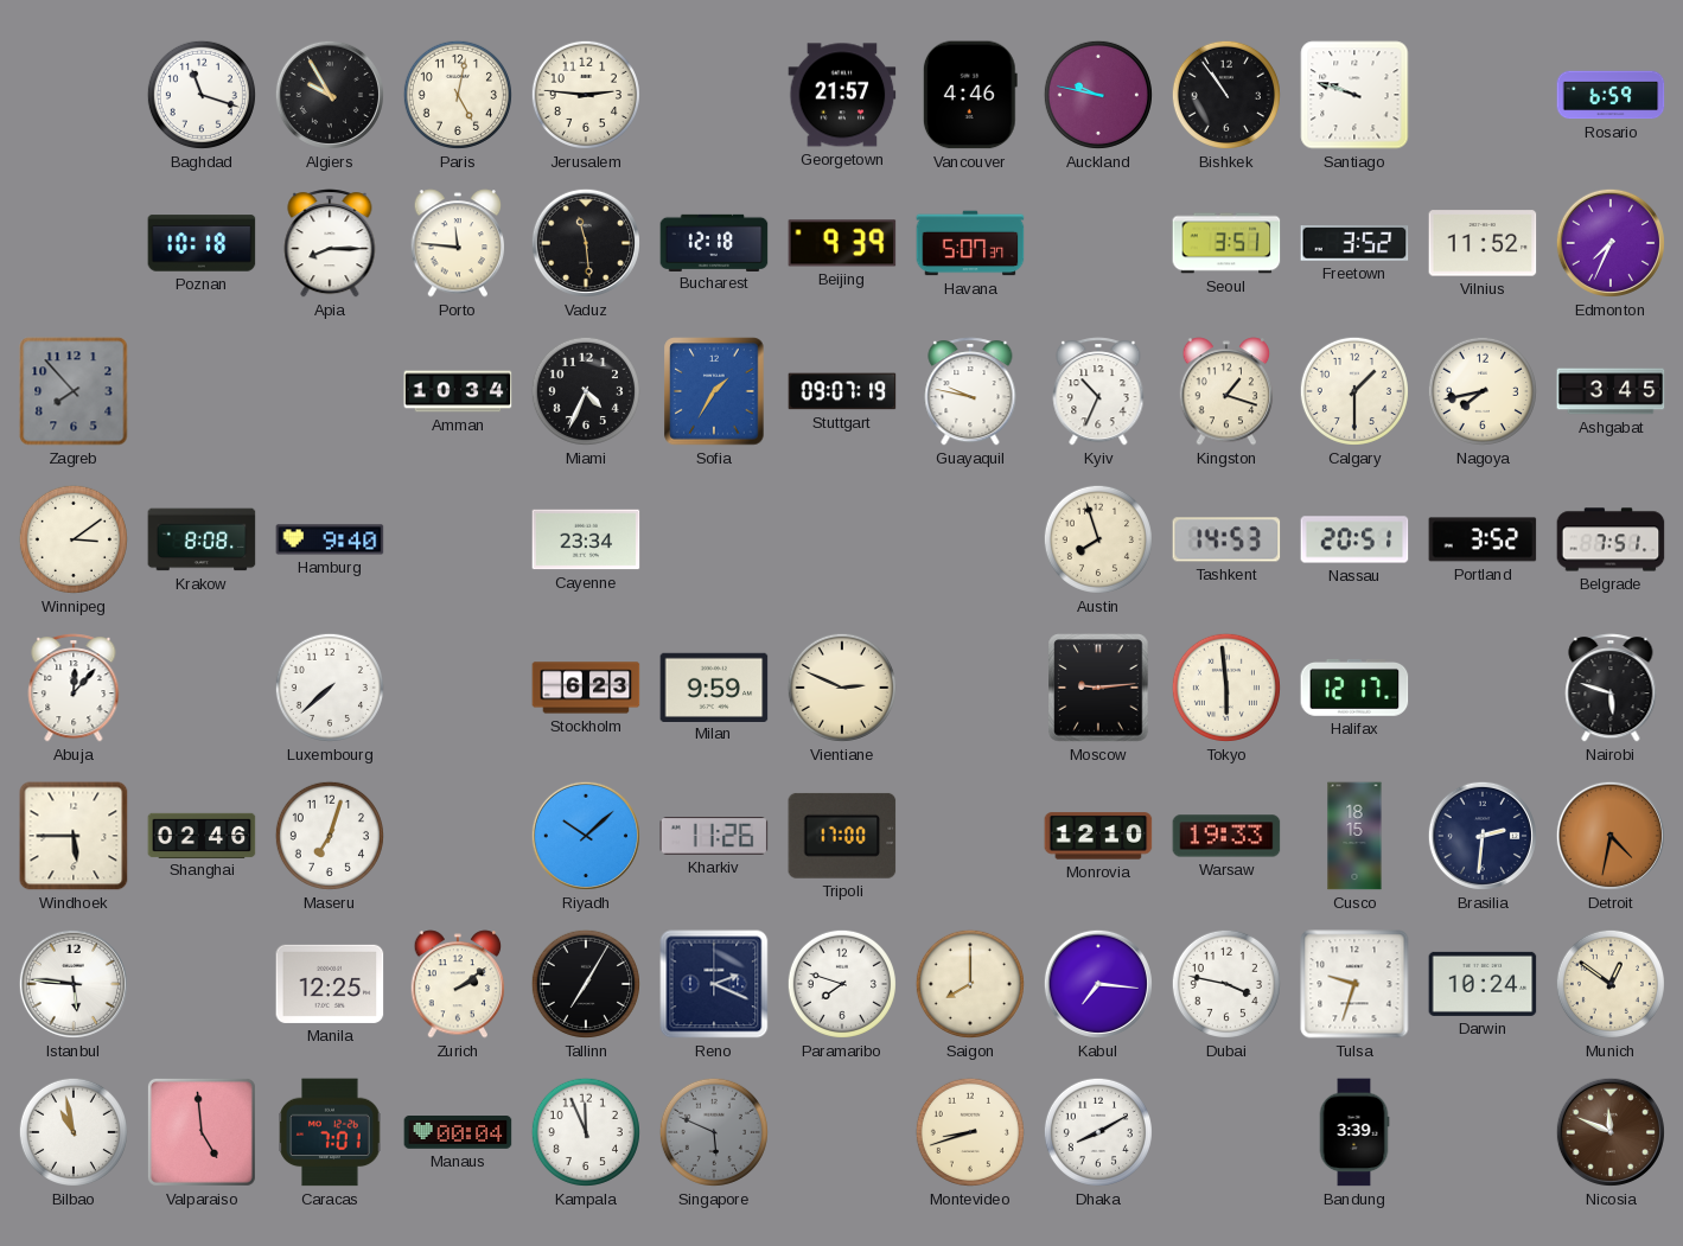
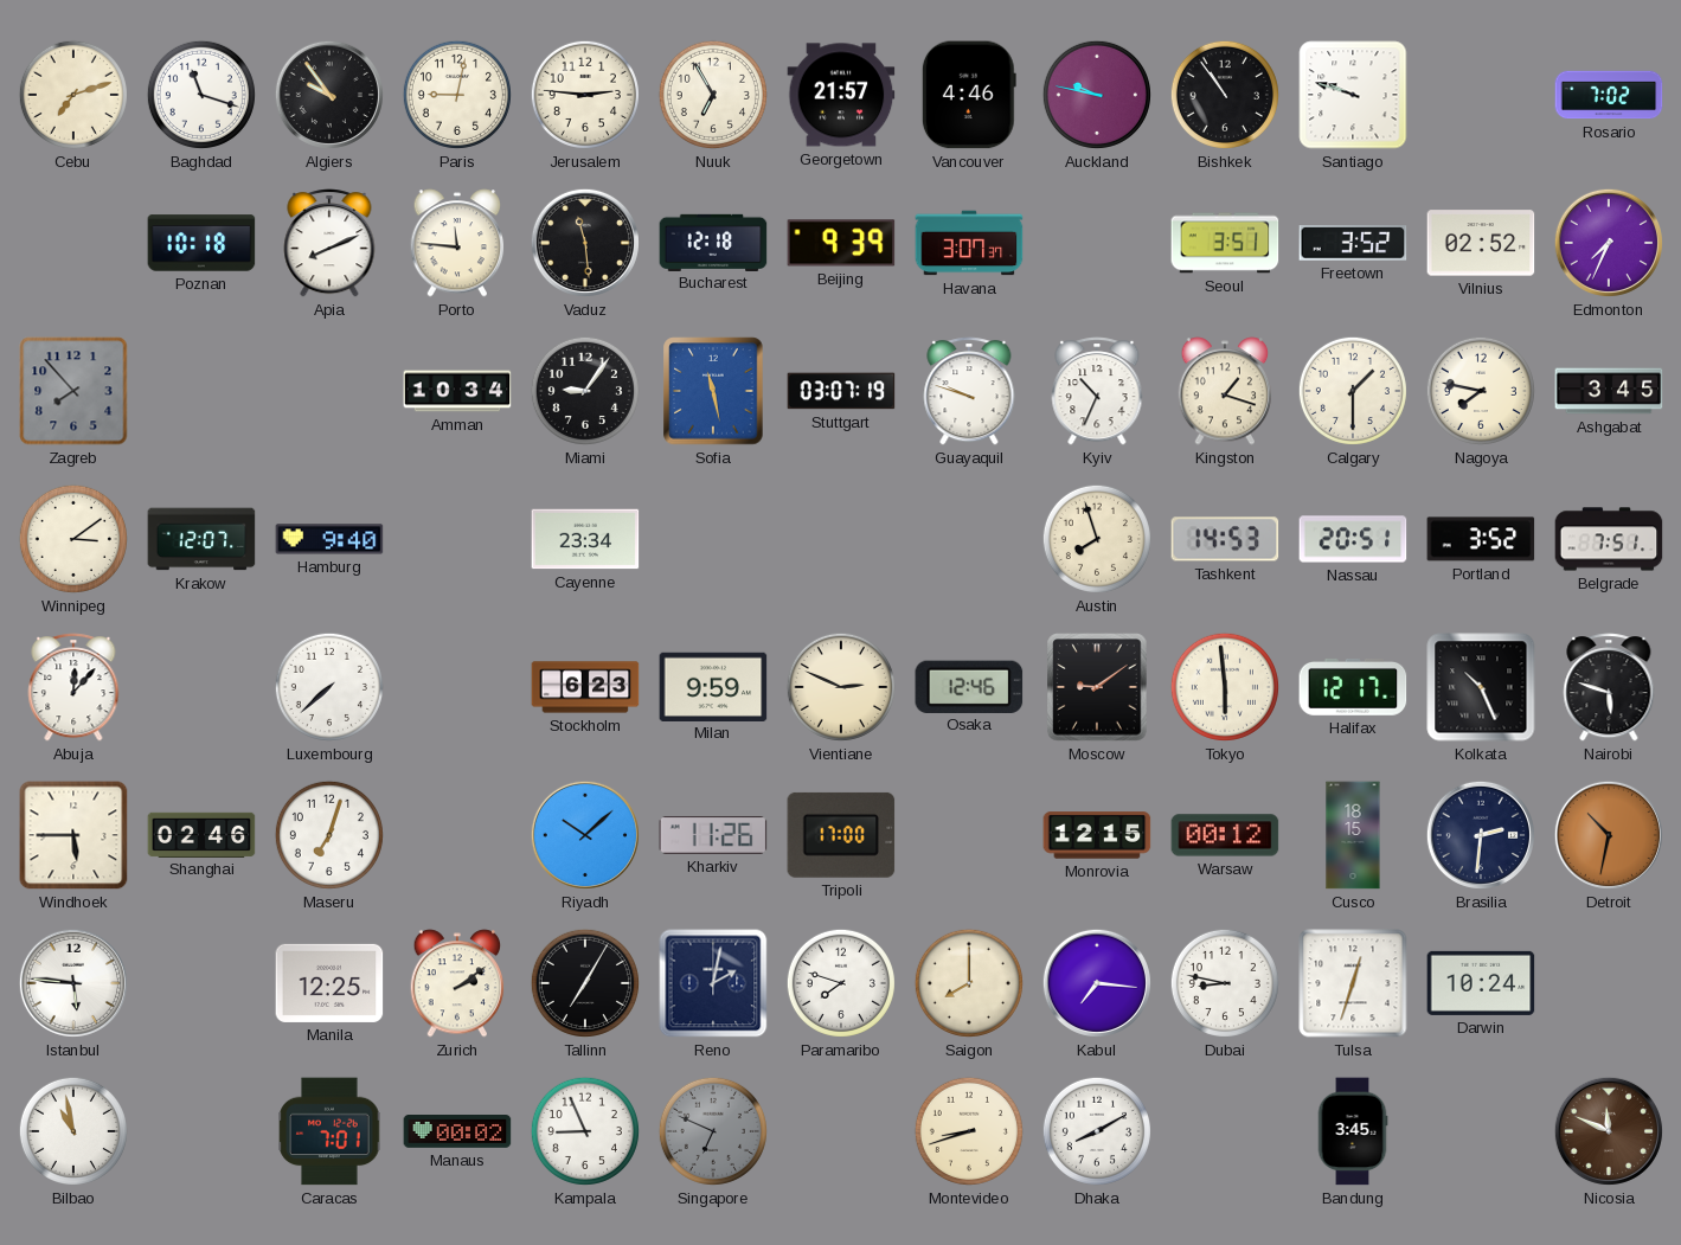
Cebu: none -> 7:12
Algiers: 9:55 -> 9:54
Paris: 5:02 -> 9:02
Nuuk: none -> 6:55
Rosario: 6:59 -> 7:02
Apia: 8:15 -> 8:11
Havana: 5:07 -> 3:07
Vilnius: 11:52 -> 02:52
Miami: 4:34 -> 9:06
Sofia: 1:35 -> 11:28
Stuttgart: 09:07 -> 03:07
Guayaquil: 9:47 -> 9:48
Nagoya: 7:43 -> 7:47
Krakow: 8:08 -> 12:07
Osaka: none -> 12:46
Moscow: 9:14 -> 9:09
Kolkata: none -> 10:26
Monrovia: 12:10 -> 12:15
Warsaw: 19:33 -> 00:12
Detroit: 4:32 -> 10:32
Reno: 2:19 -> 2:02
Dubai: 3:47 -> 8:47
Tulsa: 9:33 -> 12:33
Munich: 12:51 -> none
Valparaiso: 4:59 -> none
Manaus: 00:04 -> 00:02
Kampala: 11:56 -> 8:56
Singapore: 5:49 -> 6:49
Bandung: 3:39 -> 3:45
